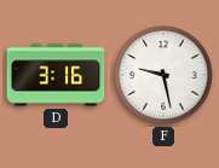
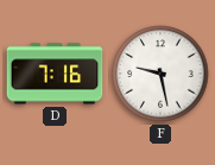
D: 3:16 -> 7:16
